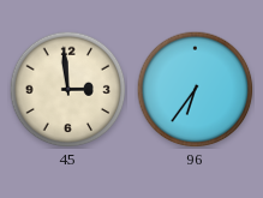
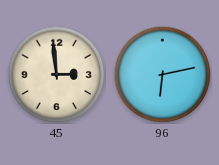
96: 6:36 -> 6:13
